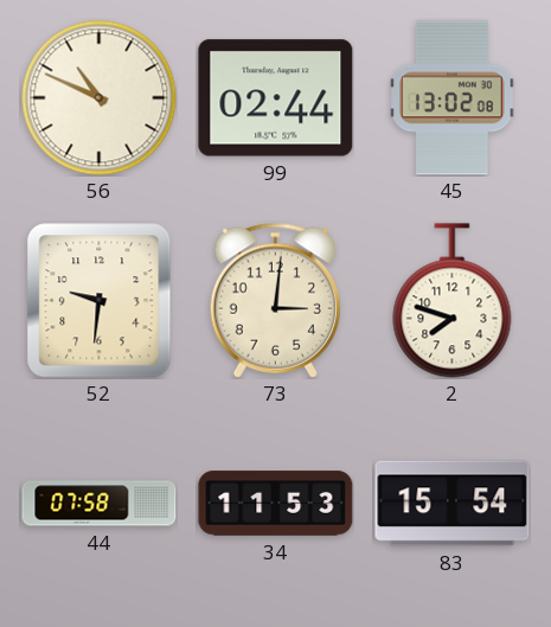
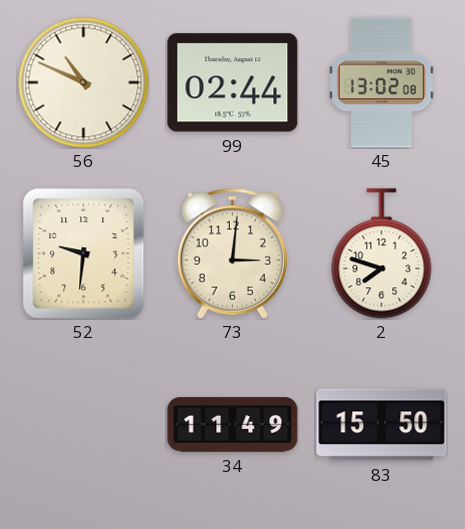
44: 07:58 -> none
34: 11:53 -> 11:49
83: 15:54 -> 15:50
